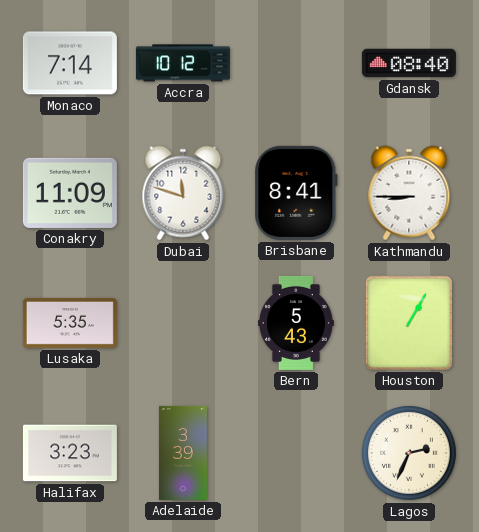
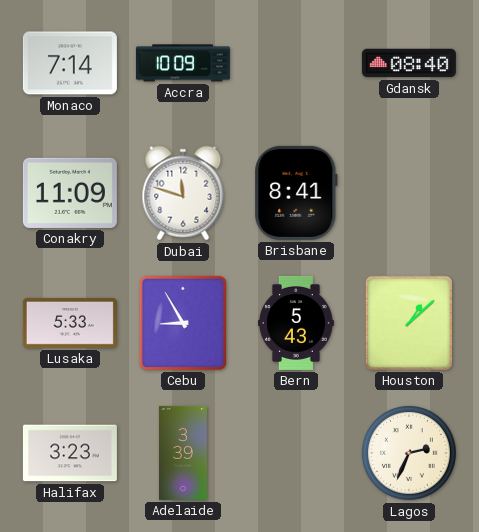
Accra: 10:12 -> 10:09
Kathmandu: 8:45 -> none
Lusaka: 5:35 -> 5:33
Cebu: none -> 8:55
Houston: 1:05 -> 1:08
